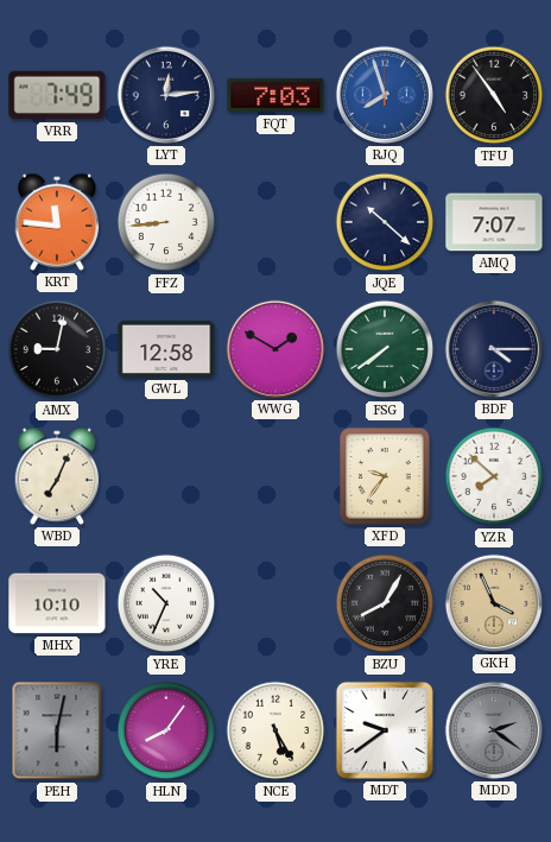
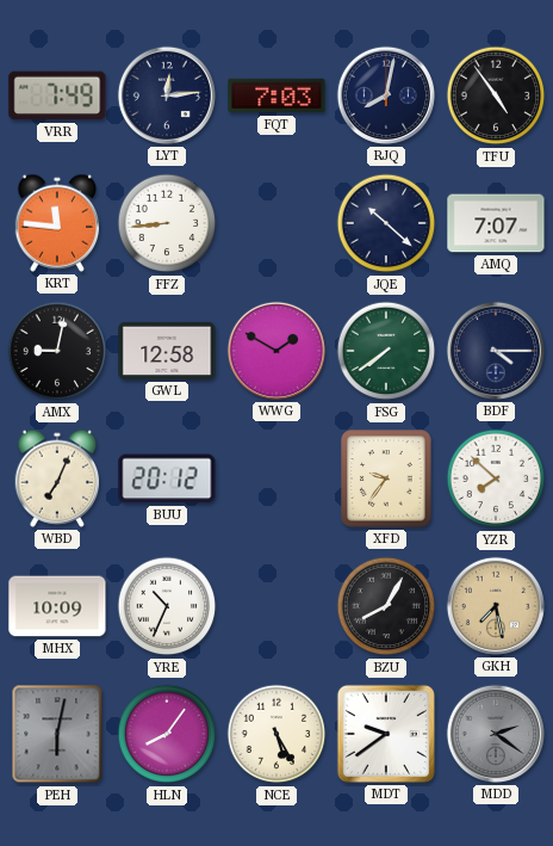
RJQ: 7:57 -> 8:02
RJQ dial: blue -> navy
BUU: none -> 20:12
MHX: 10:10 -> 10:09
GKH: 3:56 -> 7:28
